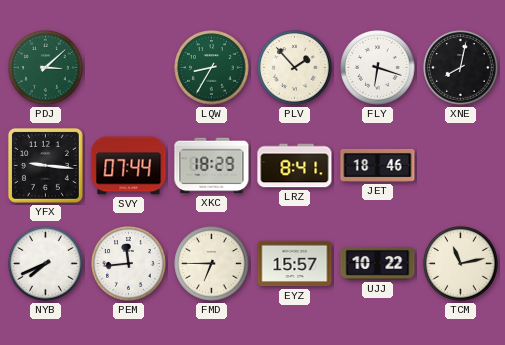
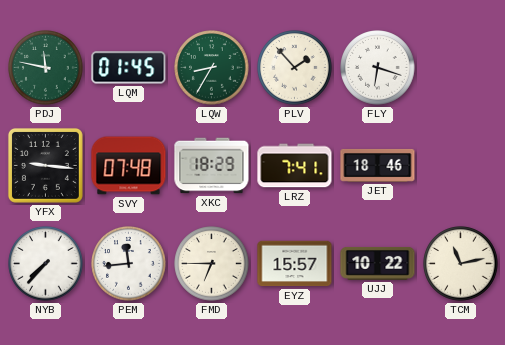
PDJ: 3:08 -> 11:47
LQM: none -> 01:45
XNE: 8:02 -> none
SVY: 07:44 -> 07:48
LRZ: 8:41 -> 7:41
NYB: 7:41 -> 7:37
